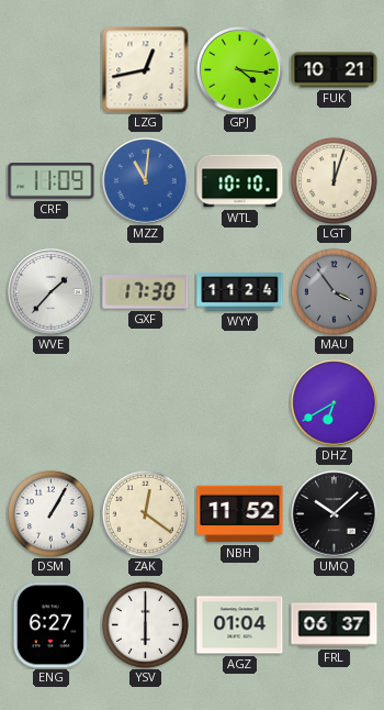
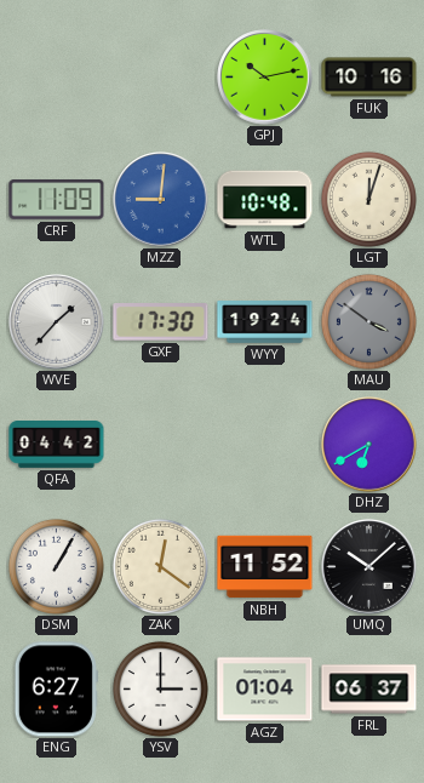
LZG: 12:43 -> none
GPJ: 4:16 -> 10:13
FUK: 10:21 -> 10:16
MZZ: 11:01 -> 9:01
WTL: 10:10 -> 10:48
WYY: 11:24 -> 19:24
MAU: 3:54 -> 3:51
QFA: none -> 04:42
YSV: 6:00 -> 3:00
